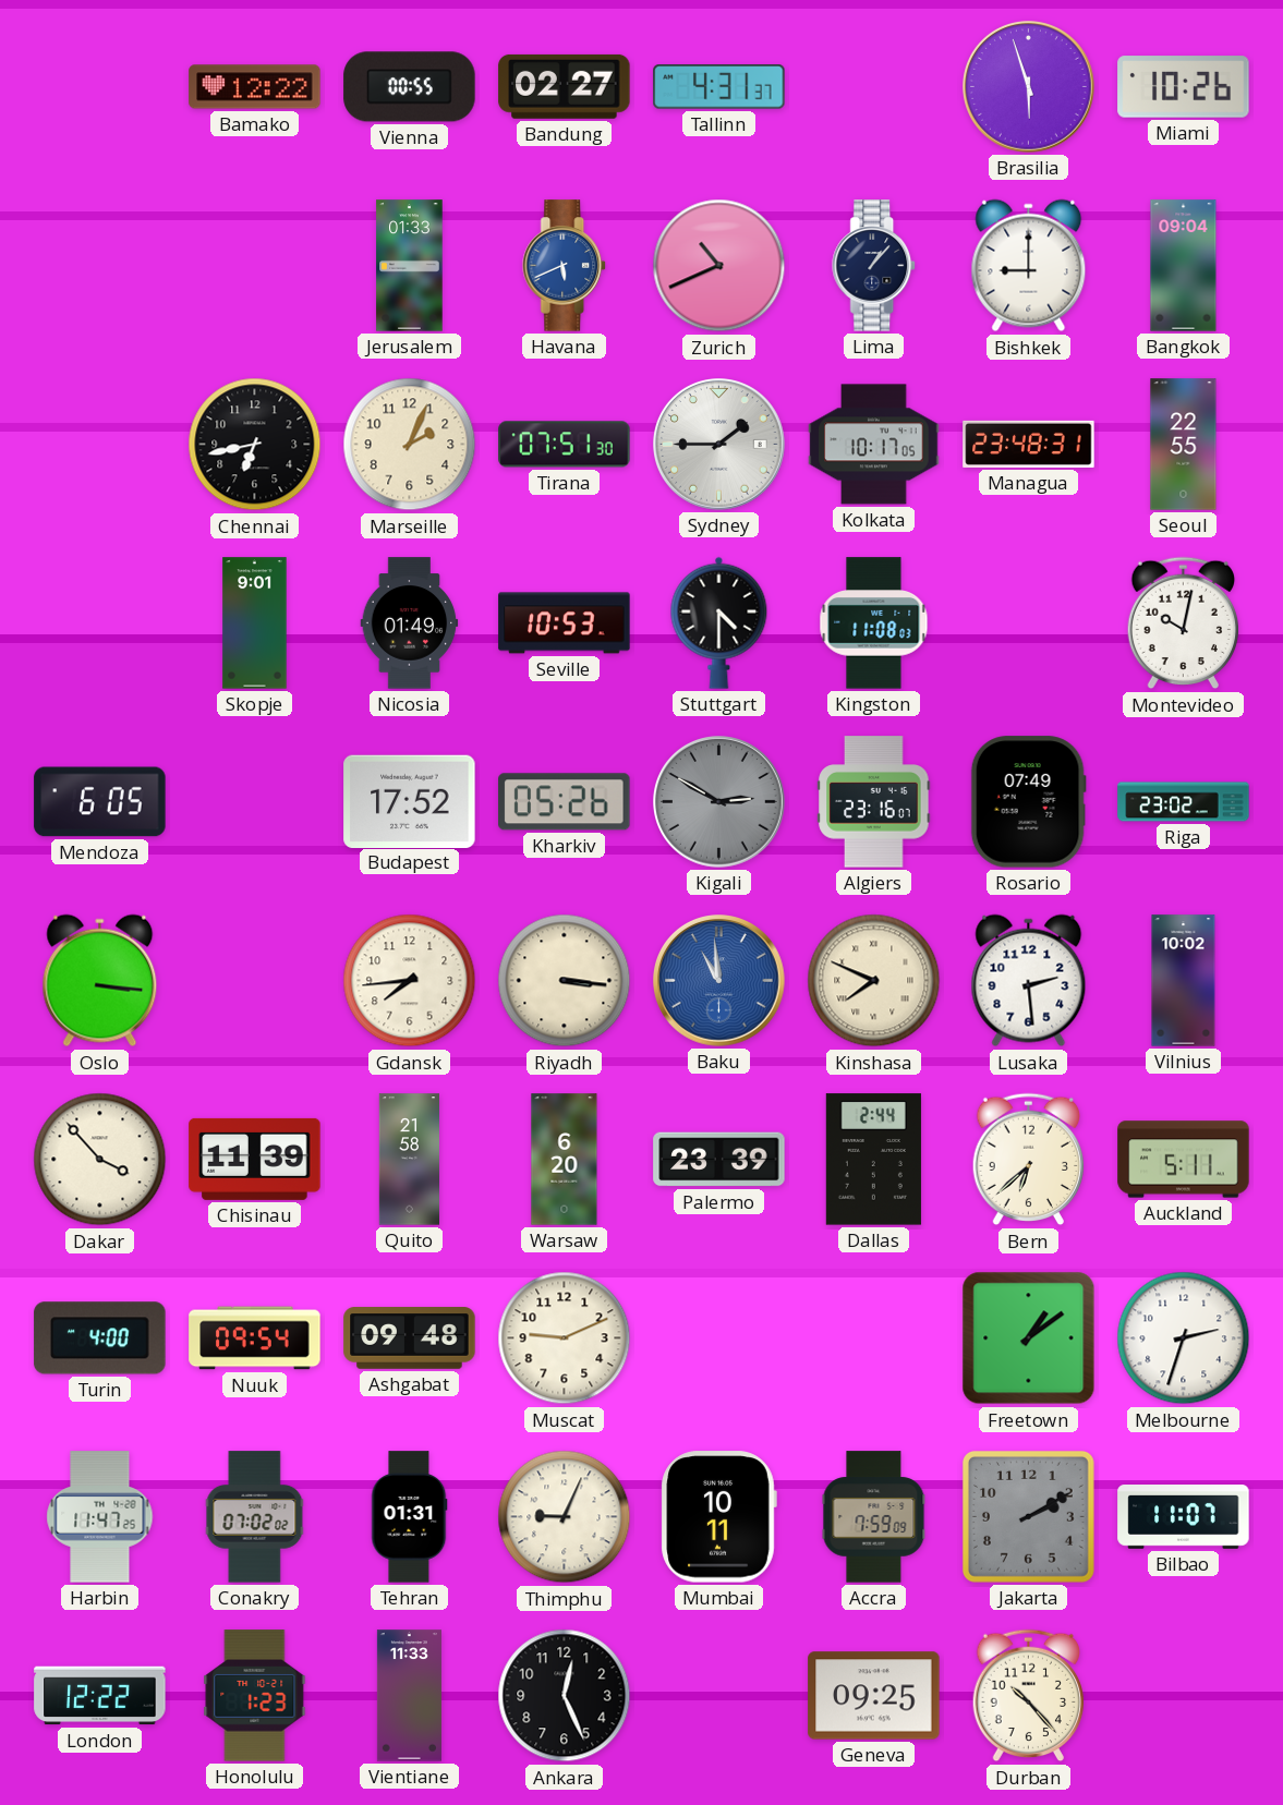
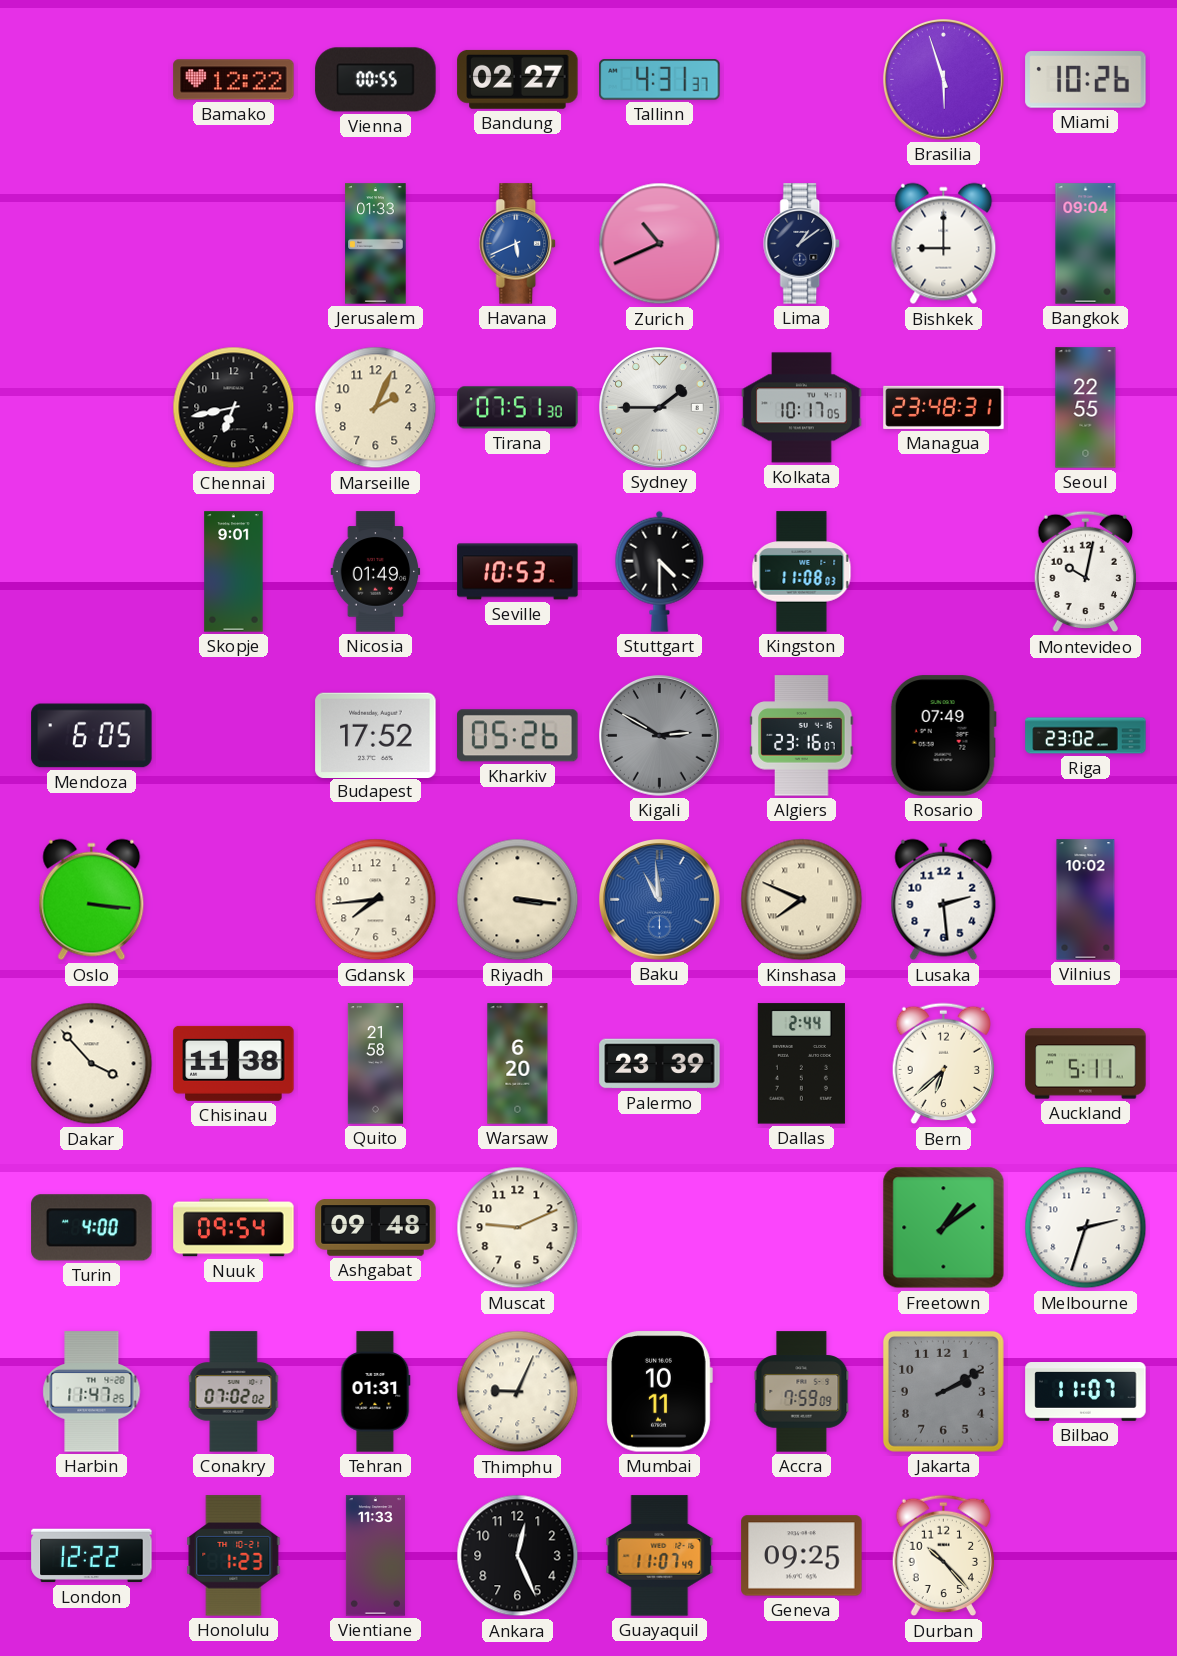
Lima: 1:07 -> 1:09
Chisinau: 11:39 -> 11:38
Guayaquil: none -> 11:07
